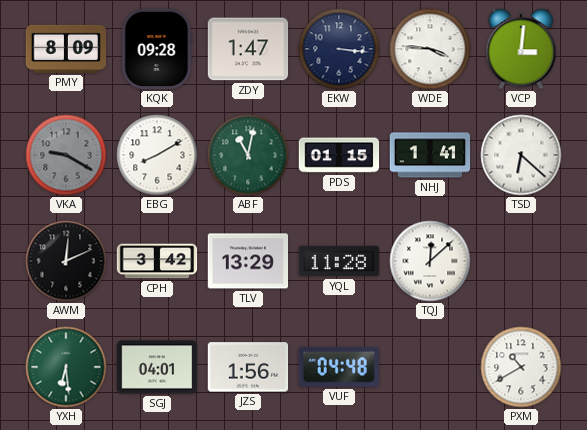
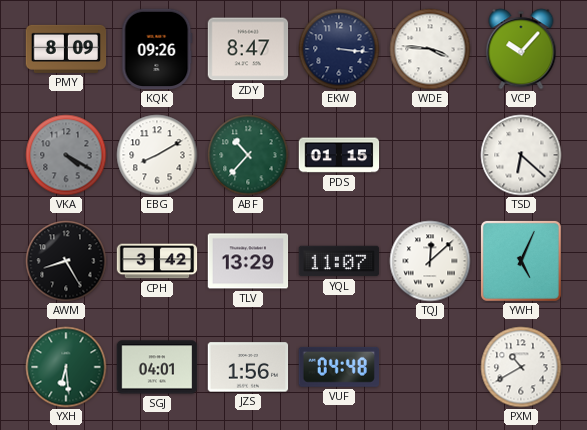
KQK: 09:28 -> 09:26
ZDY: 1:47 -> 8:47
VCP: 3:01 -> 10:07
VKA: 9:20 -> 4:20
ABF: 11:02 -> 10:37
NHJ: 1:41 -> none
AWM: 12:11 -> 8:25
YQL: 11:28 -> 11:07
YWH: none -> 5:04
